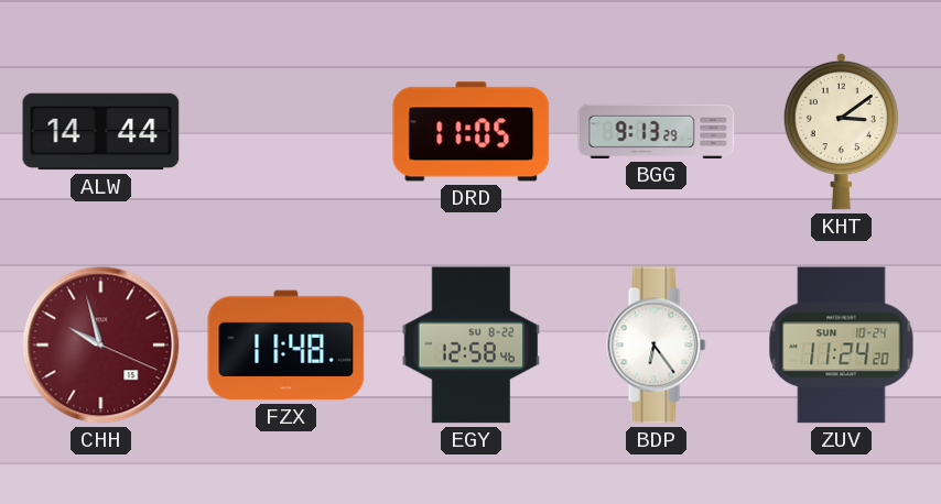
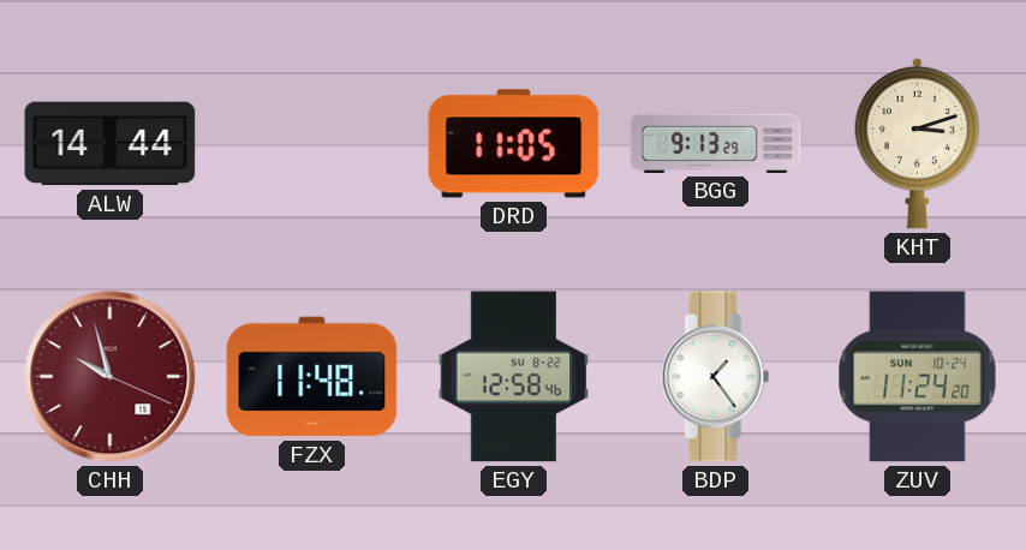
KHT: 3:09 -> 3:12
BDP: 6:24 -> 1:24
